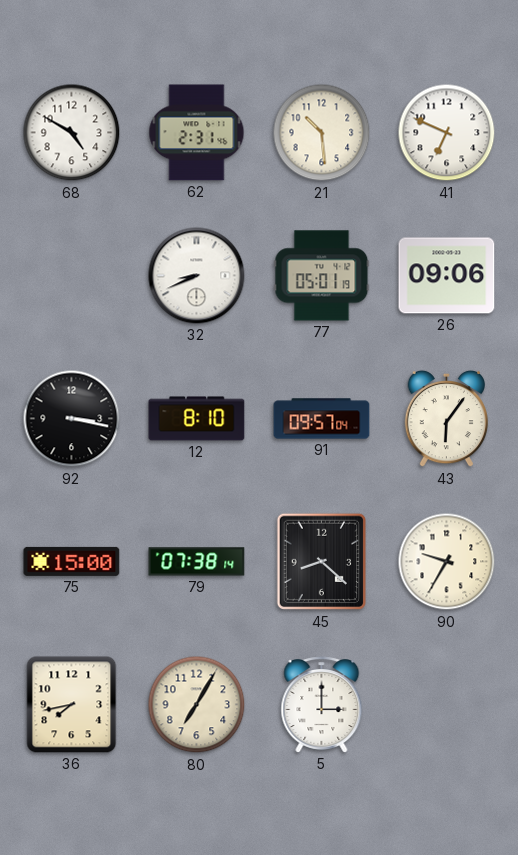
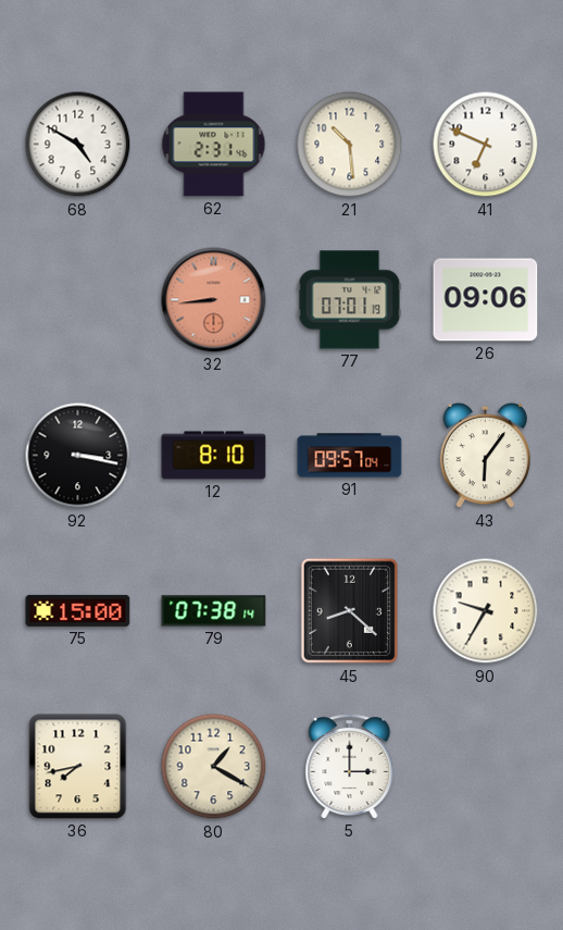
32: 8:41 -> 8:44
32 dial: white -> salmon
77: 05:01 -> 07:01
80: 7:05 -> 1:20
